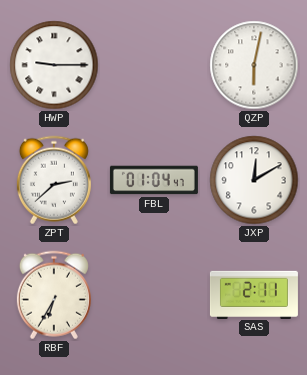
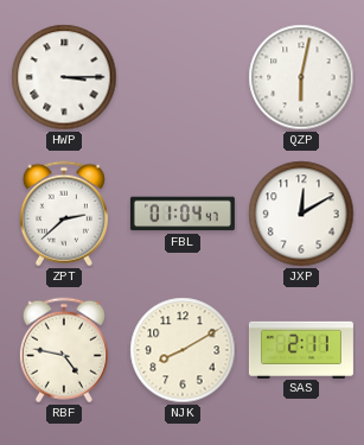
HWP: 9:15 -> 3:15
RBF: 6:35 -> 4:47
NJK: none -> 8:10
